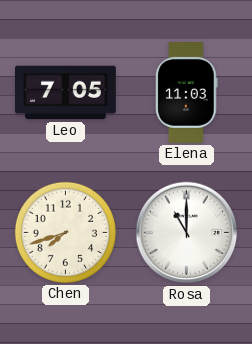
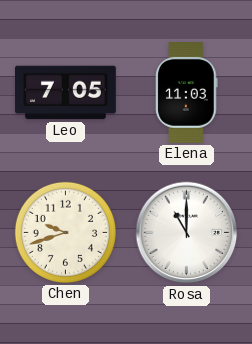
Chen: 7:42 -> 9:42
